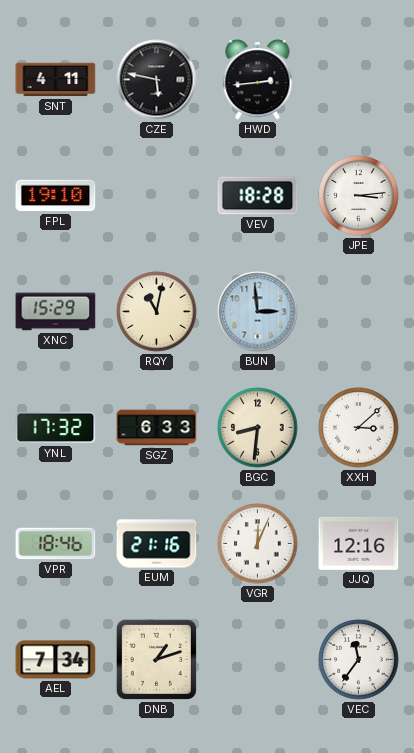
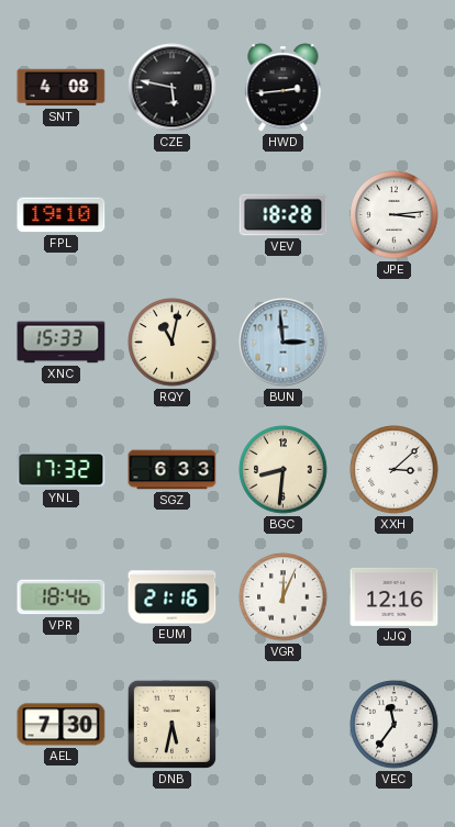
SNT: 4:11 -> 4:08
XNC: 15:29 -> 15:33
AEL: 7:34 -> 7:30
DNB: 1:12 -> 5:32
